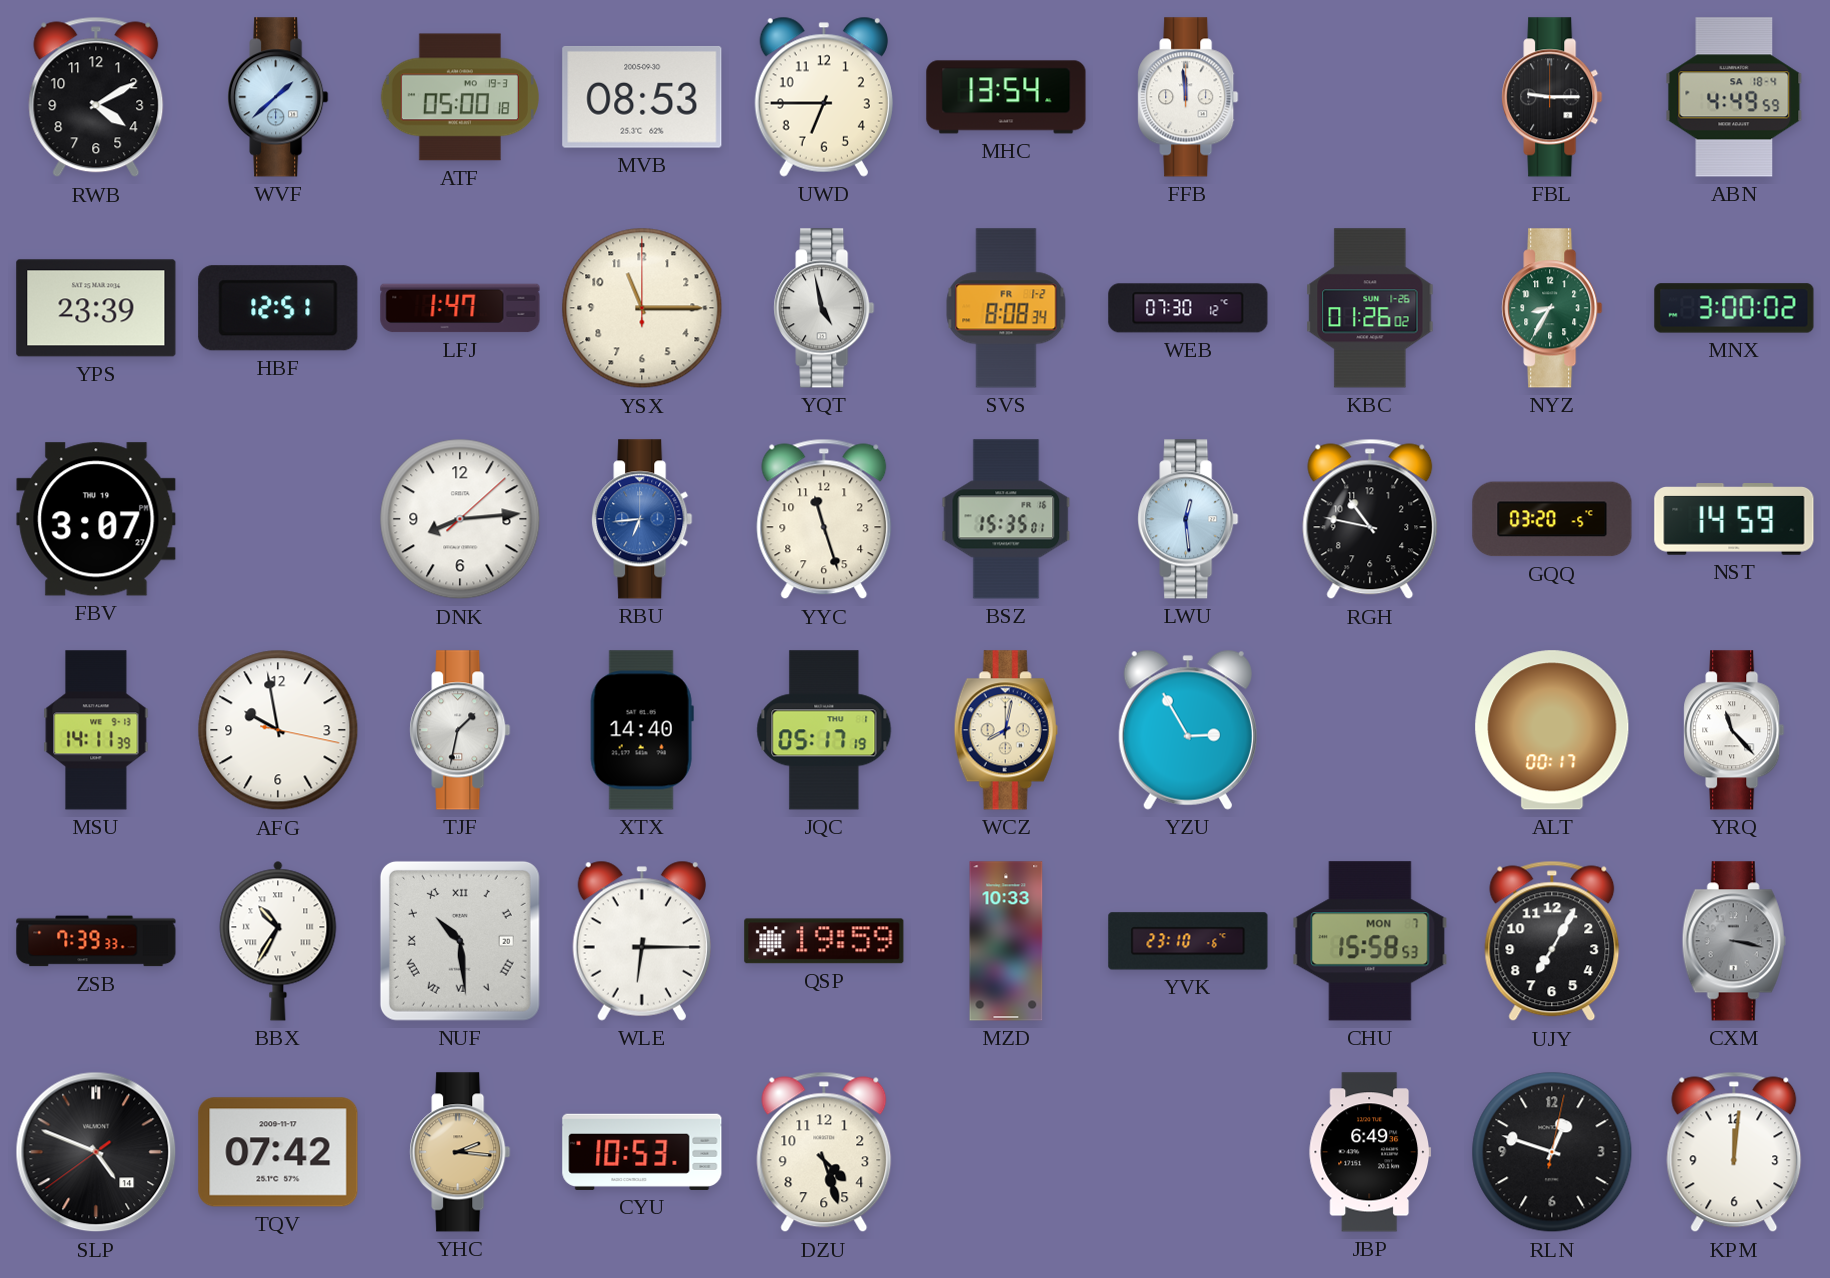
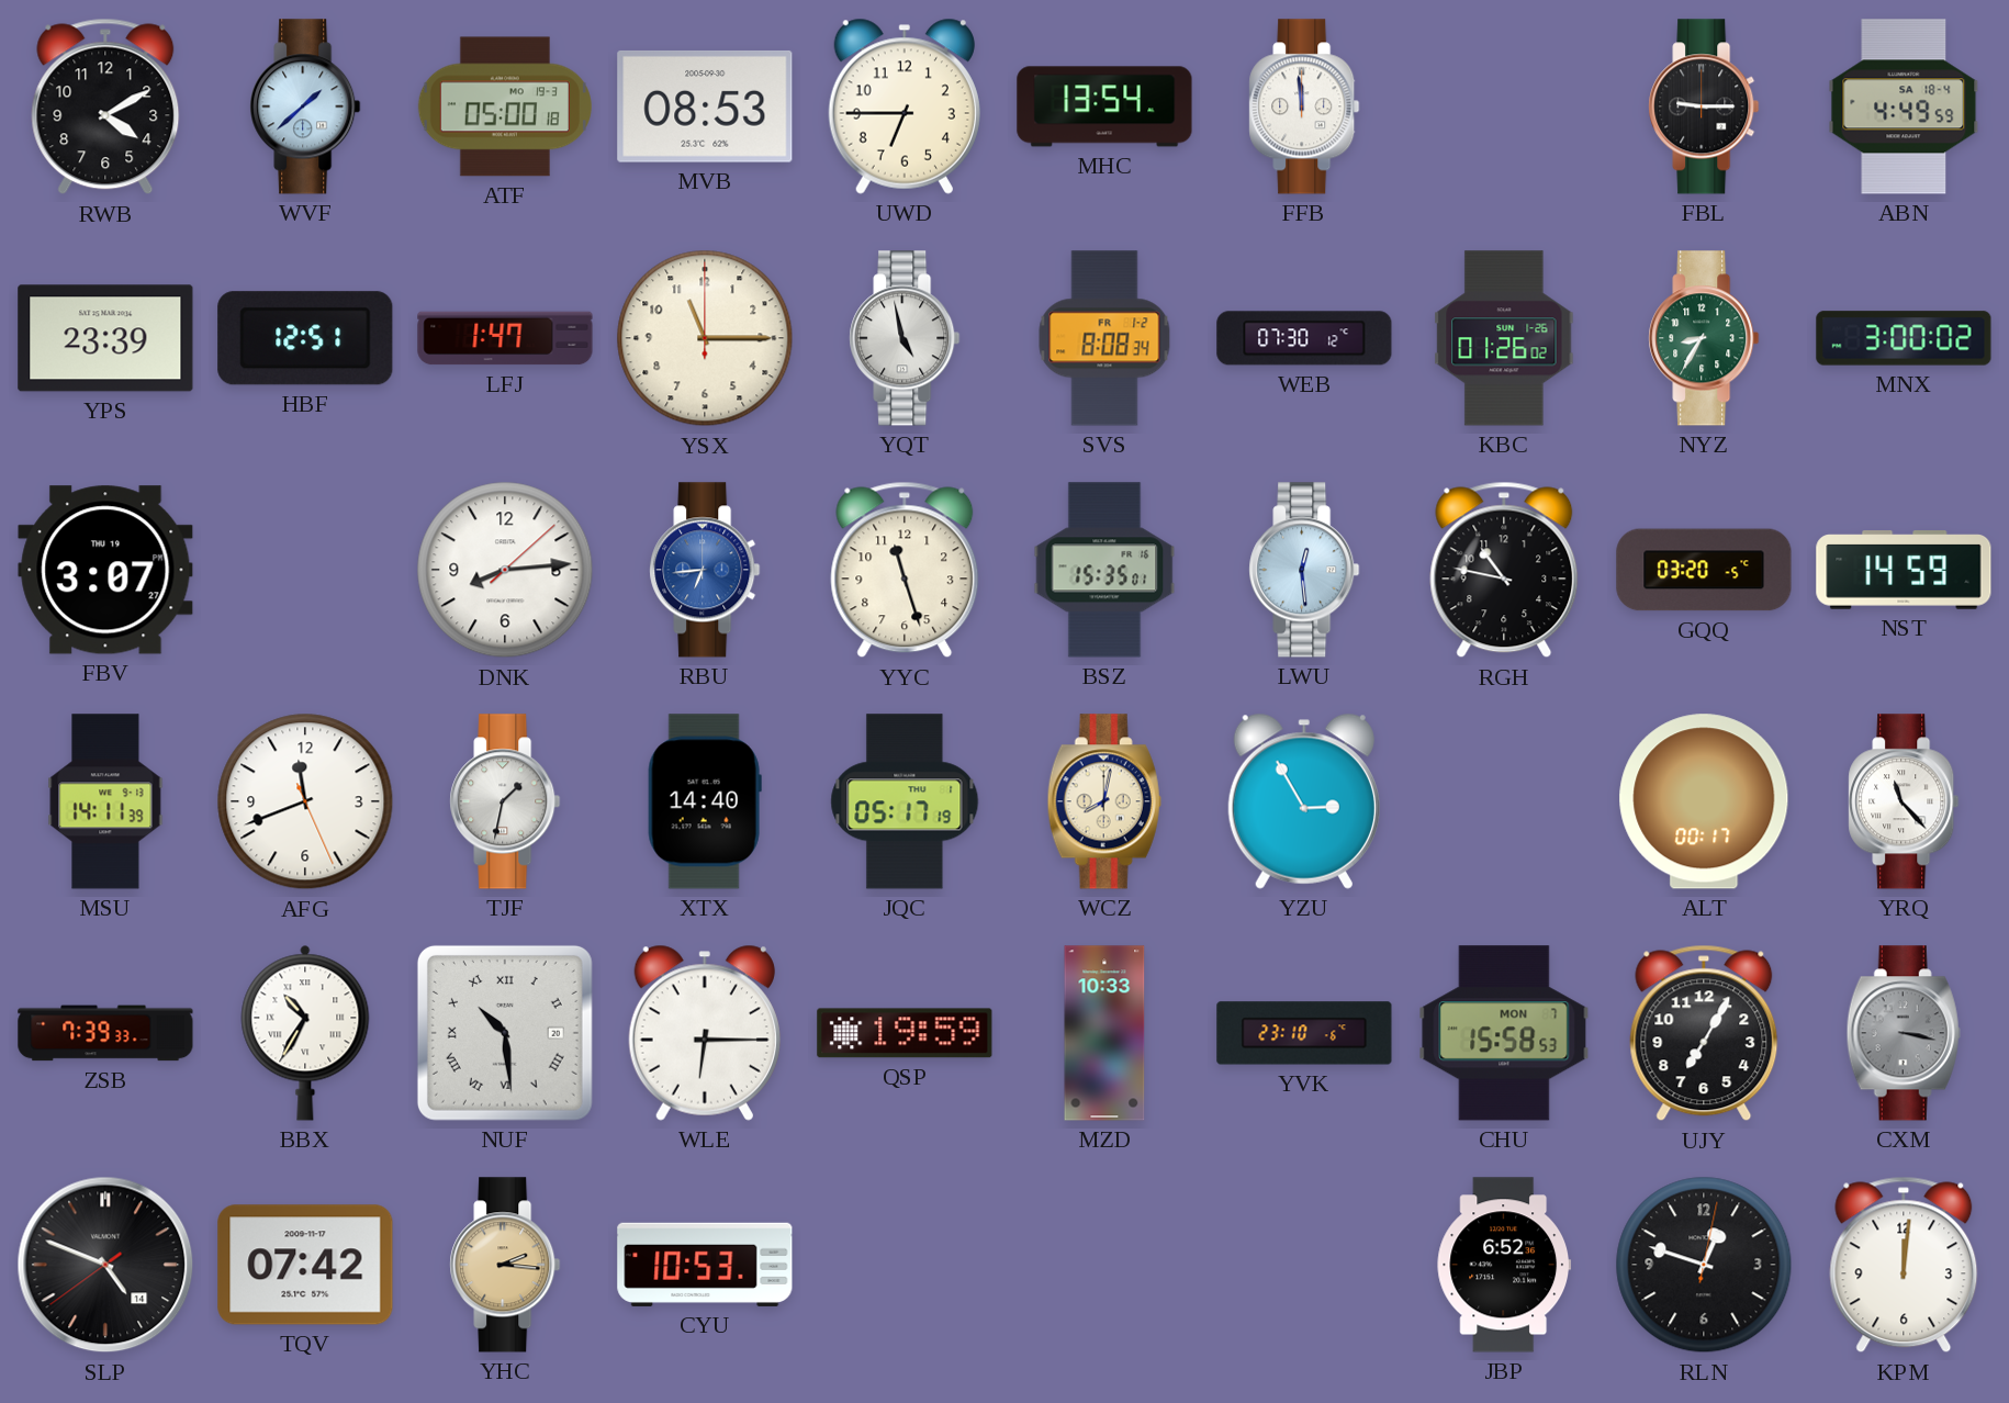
AFG: 9:58 -> 11:41
DZU: 4:27 -> none
JBP: 6:49 -> 6:52
